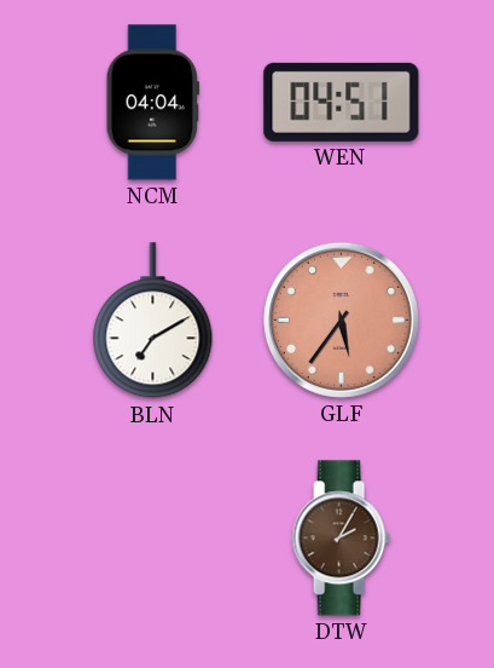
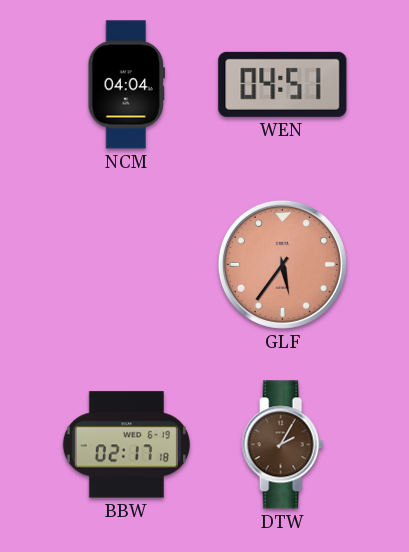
BLN: 7:10 -> none
BBW: none -> 02:17
